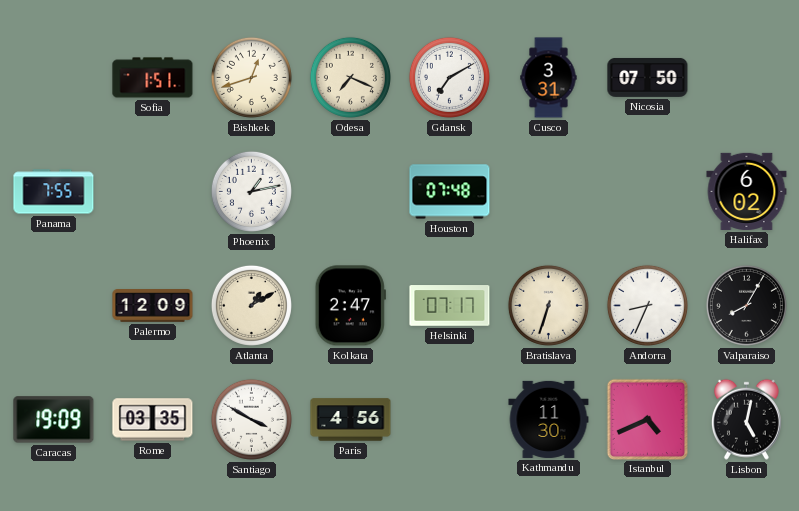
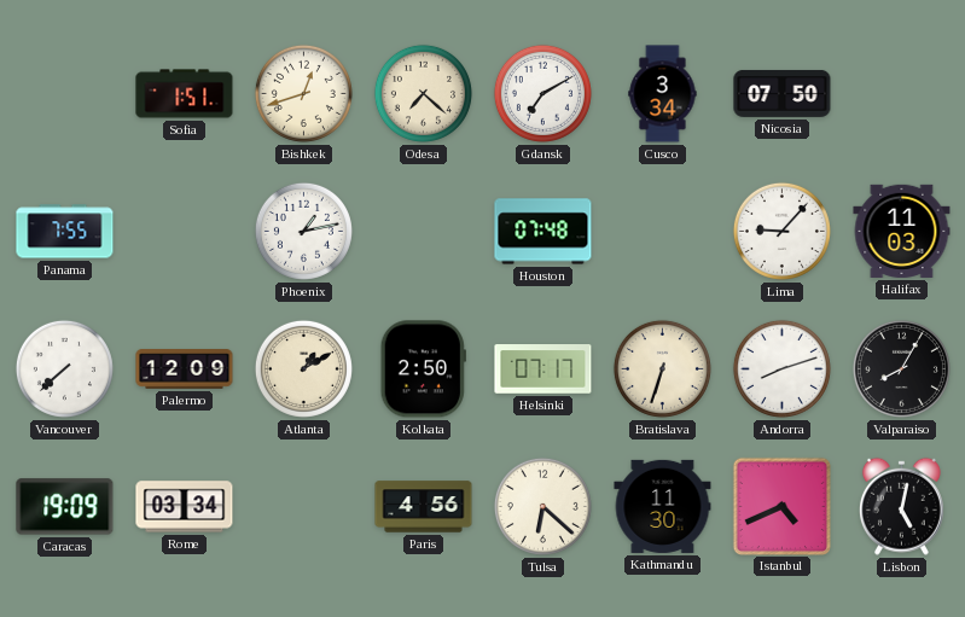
Odesa: 7:19 -> 7:22
Cusco: 3:31 -> 3:34
Lima: none -> 9:07
Halifax: 6:02 -> 11:03
Vancouver: none -> 7:38
Kolkata: 2:47 -> 2:50
Andorra: 8:34 -> 8:12
Rome: 03:35 -> 03:34
Santiago: 3:50 -> none
Tulsa: none -> 6:22
